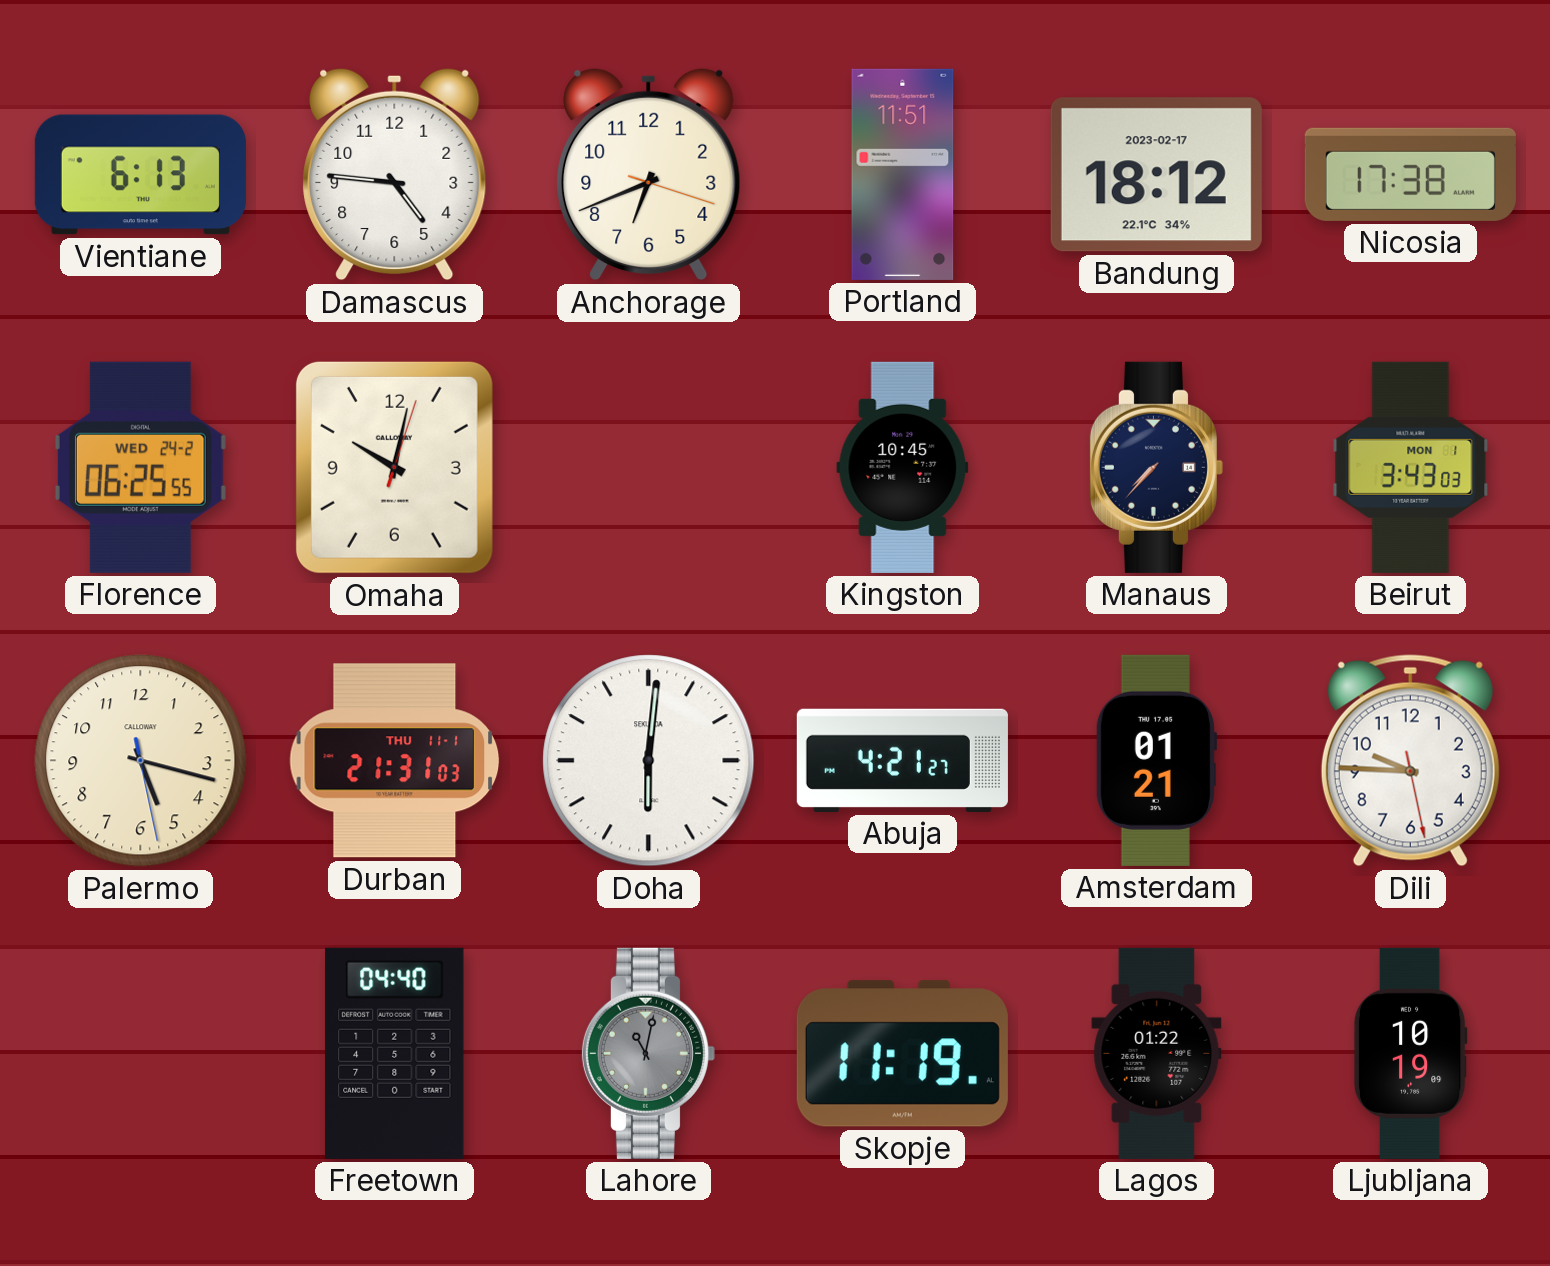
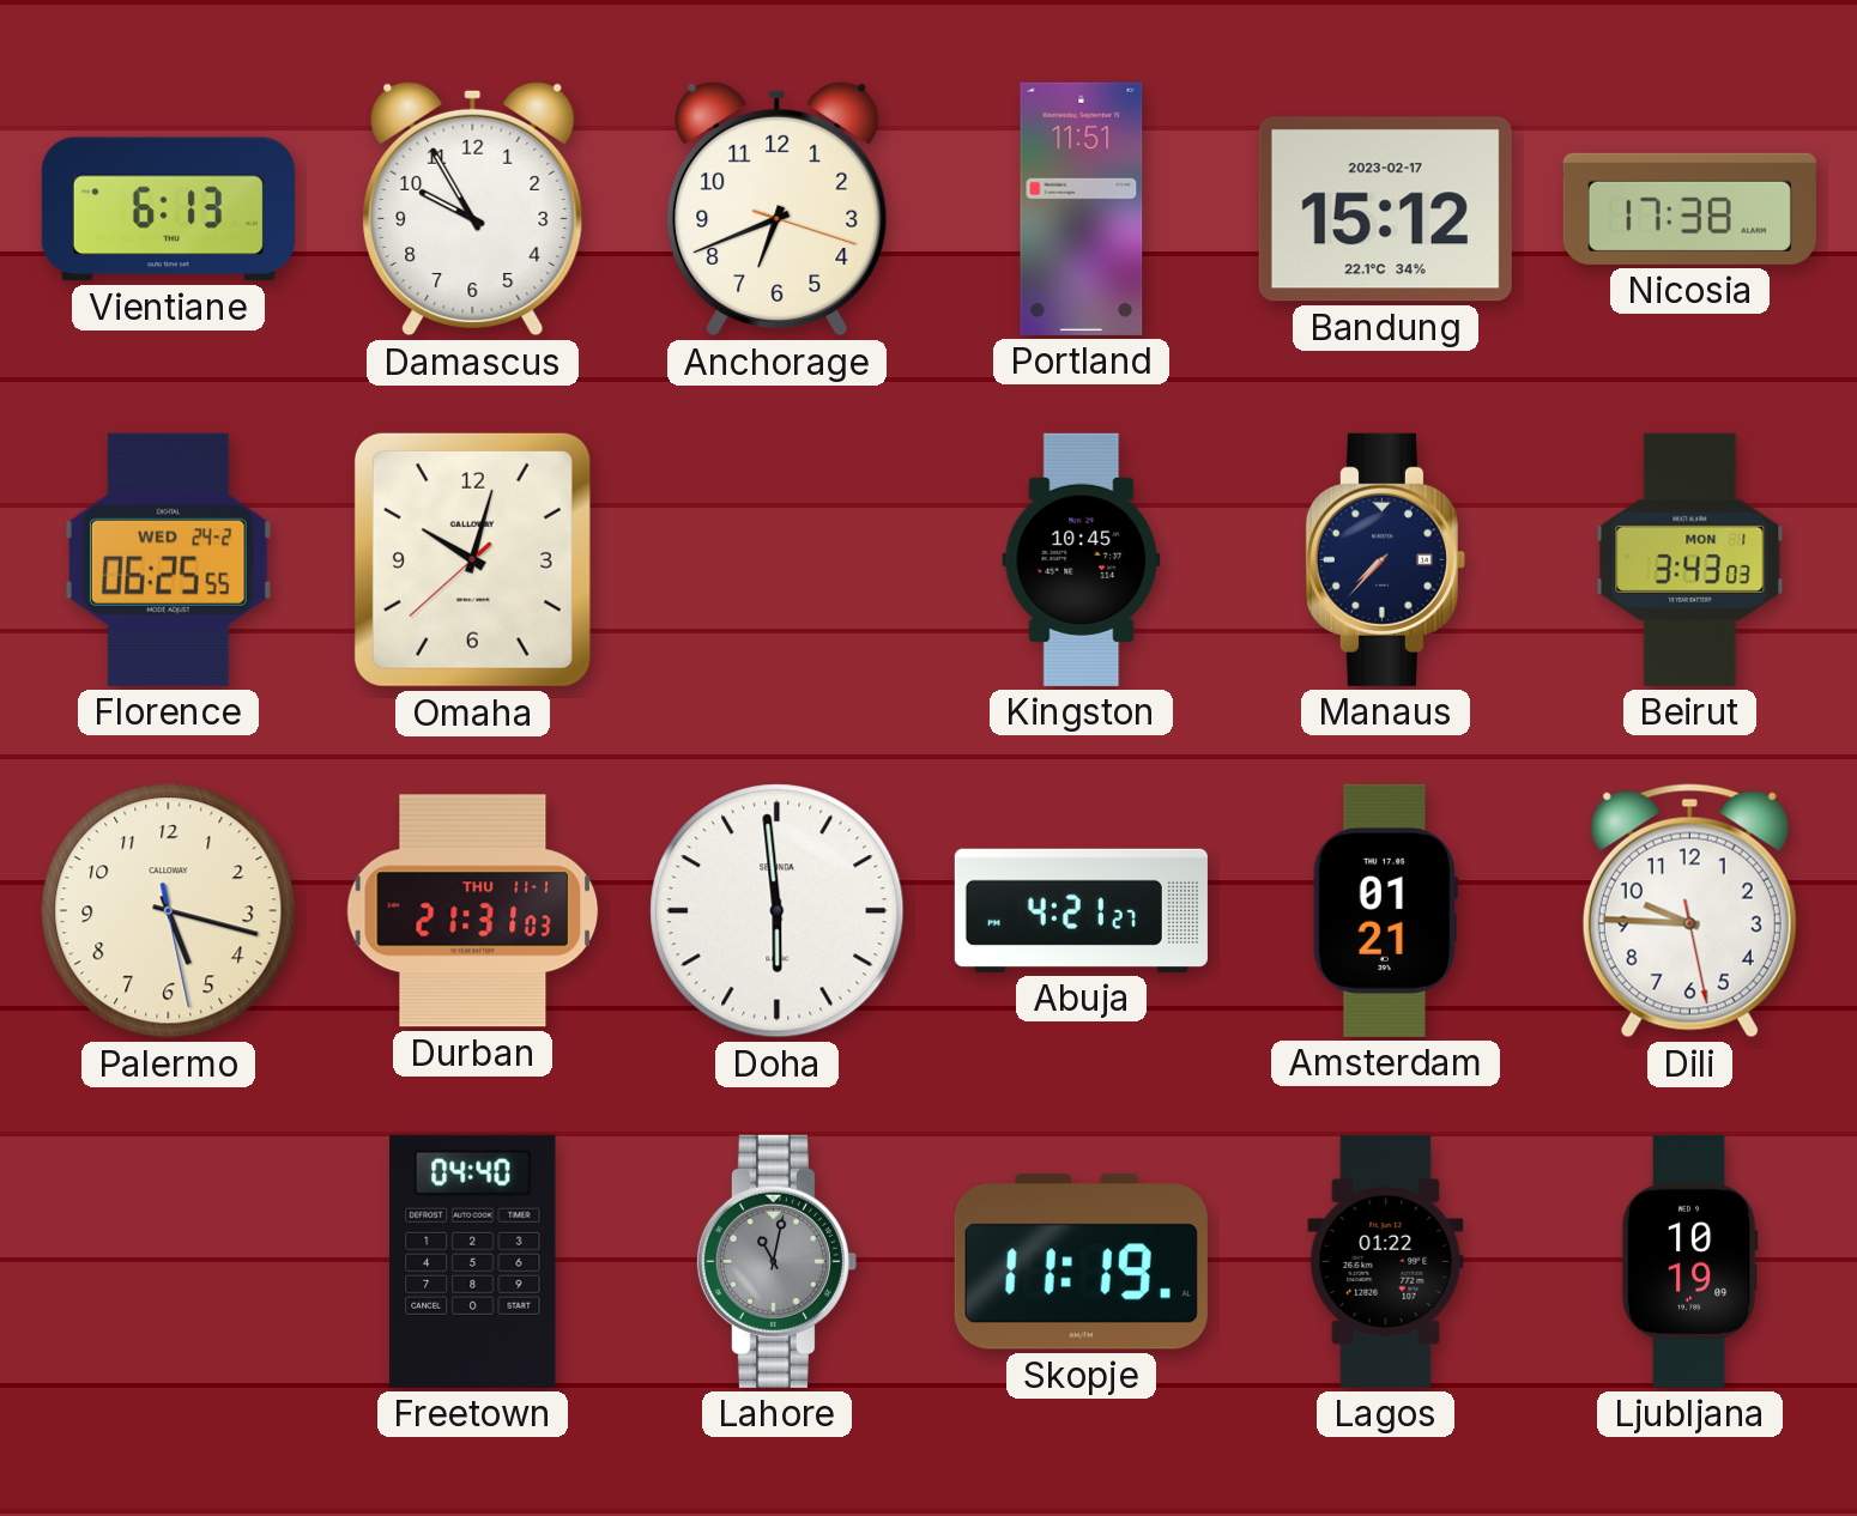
Damascus: 4:46 -> 9:55
Bandung: 18:12 -> 15:12
Omaha: 10:02:03 -> 10:02:38
Doha: 6:01 -> 5:59
